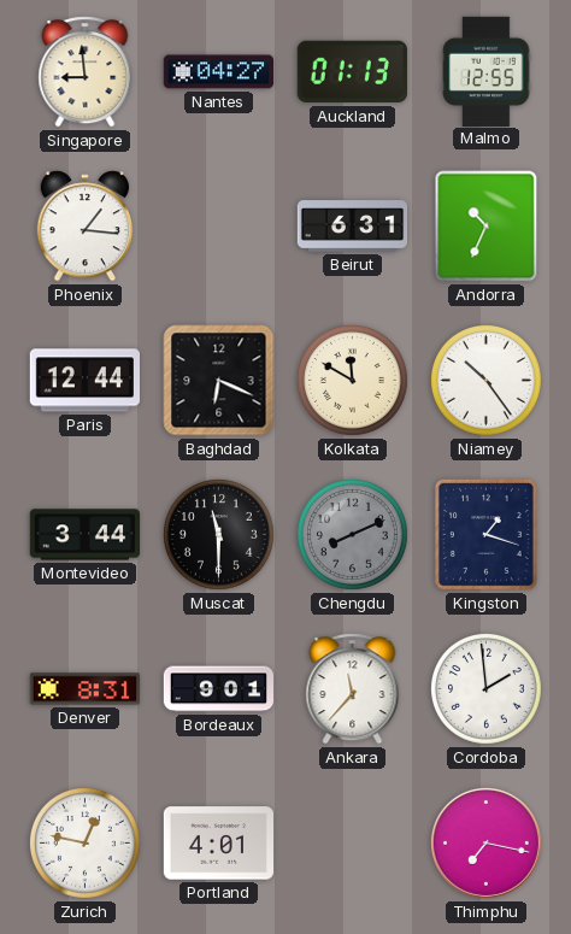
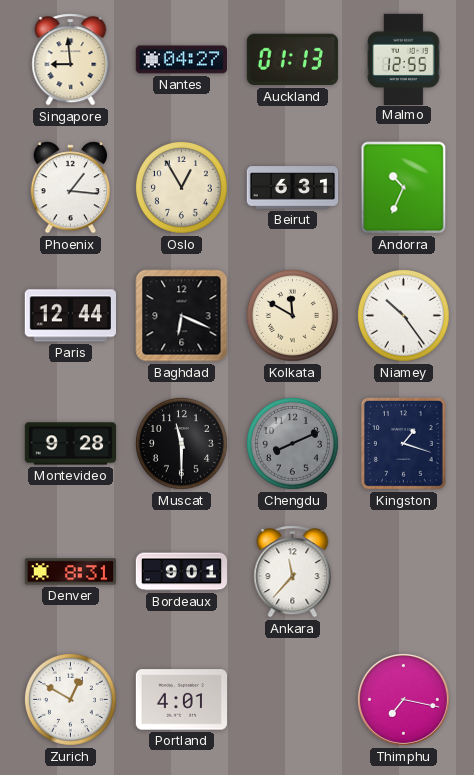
Oslo: none -> 12:55
Montevideo: 3:44 -> 9:28
Cordoba: 1:59 -> none
Zurich: 12:47 -> 12:50
